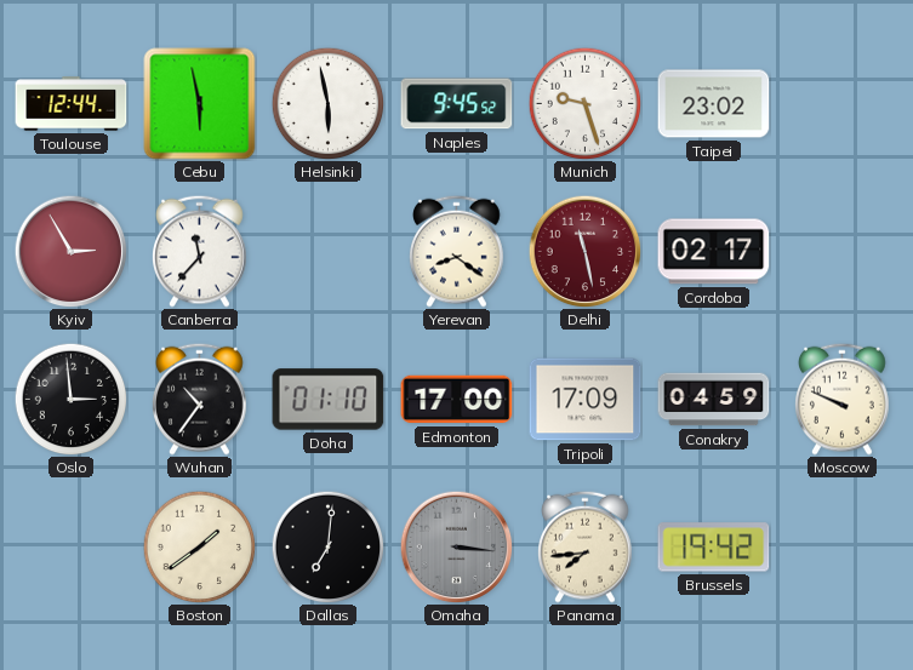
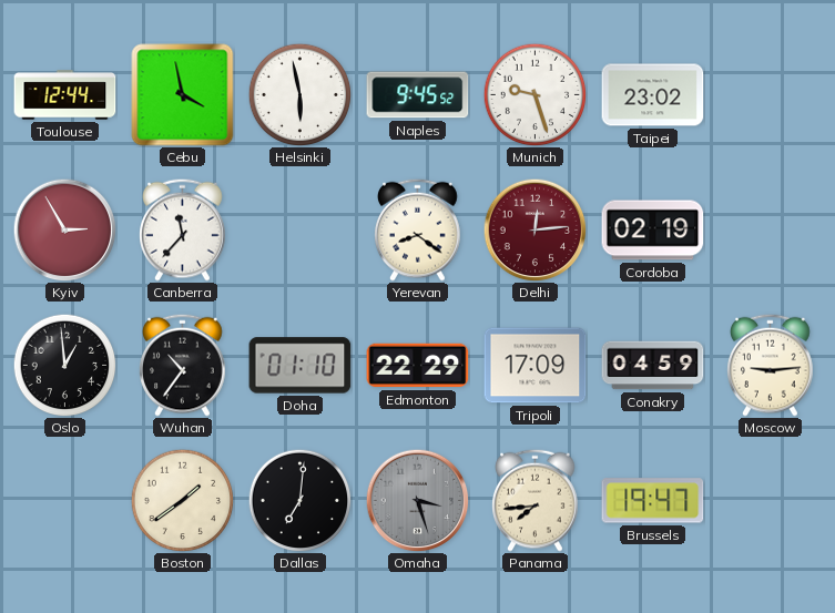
Cebu: 5:58 -> 3:58
Delhi: 11:28 -> 12:14
Cordoba: 02:17 -> 02:19
Oslo: 2:59 -> 12:59
Edmonton: 17:00 -> 22:29
Moscow: 9:49 -> 9:14
Omaha: 3:16 -> 3:27
Brussels: 19:42 -> 19:47
